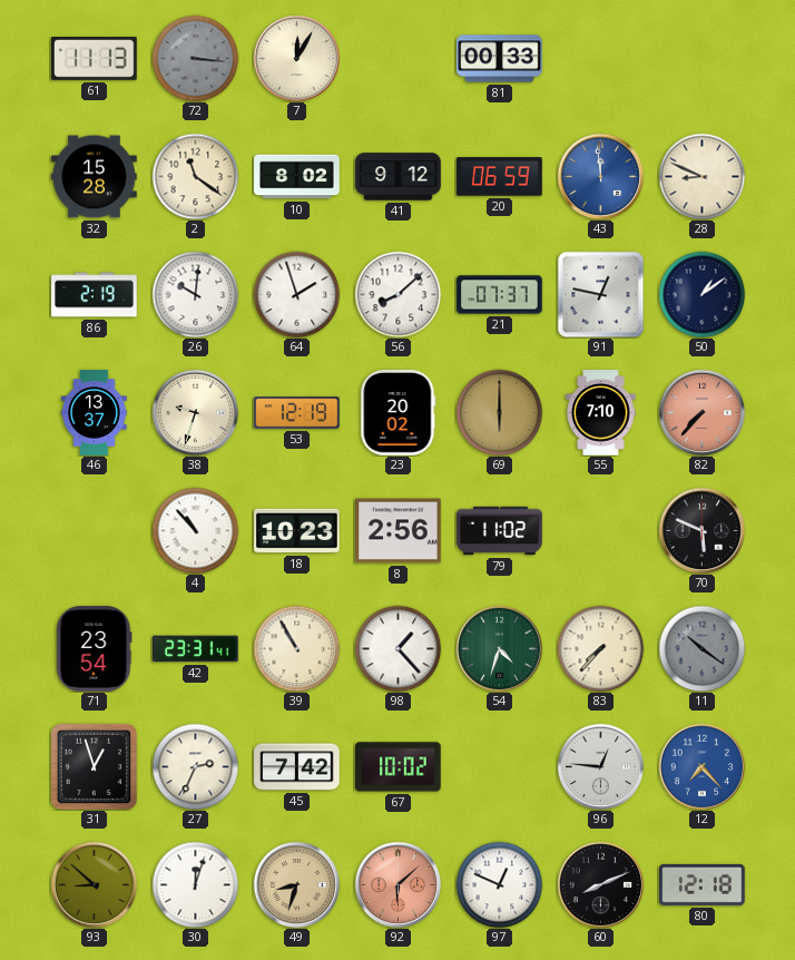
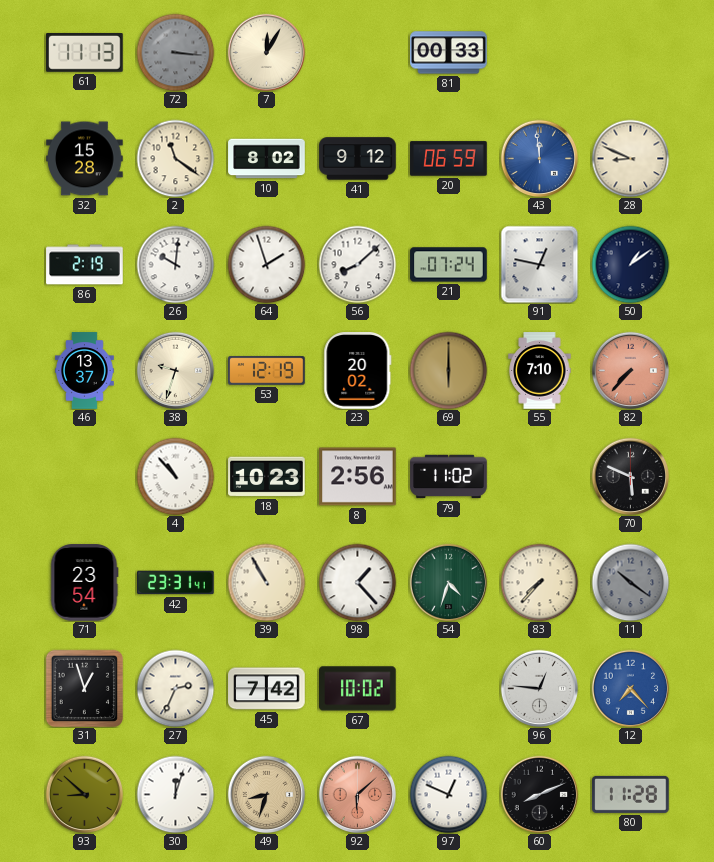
21: 07:37 -> 07:24
80: 12:18 -> 11:28
